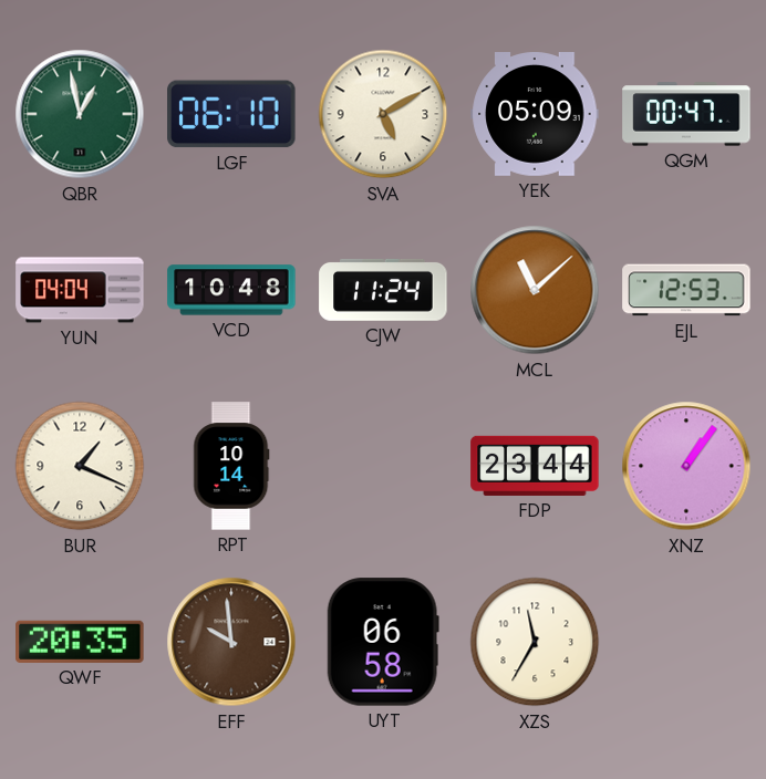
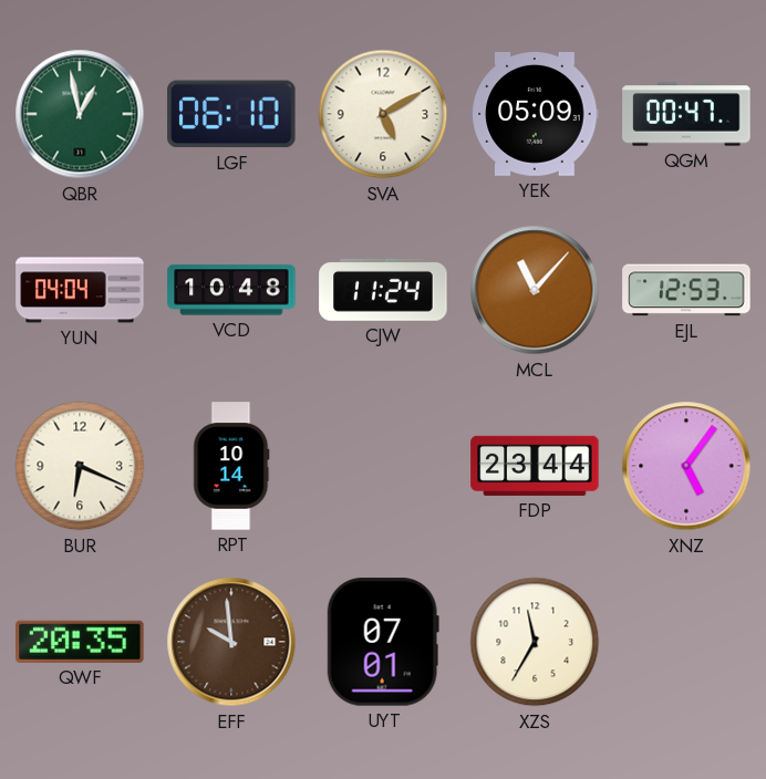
MCL: 11:08 -> 11:07
BUR: 1:19 -> 6:19
XNZ: 1:06 -> 5:06
UYT: 06:58 -> 07:01
